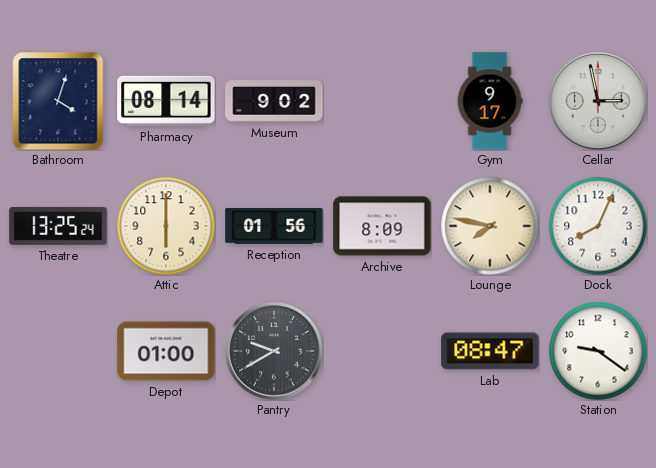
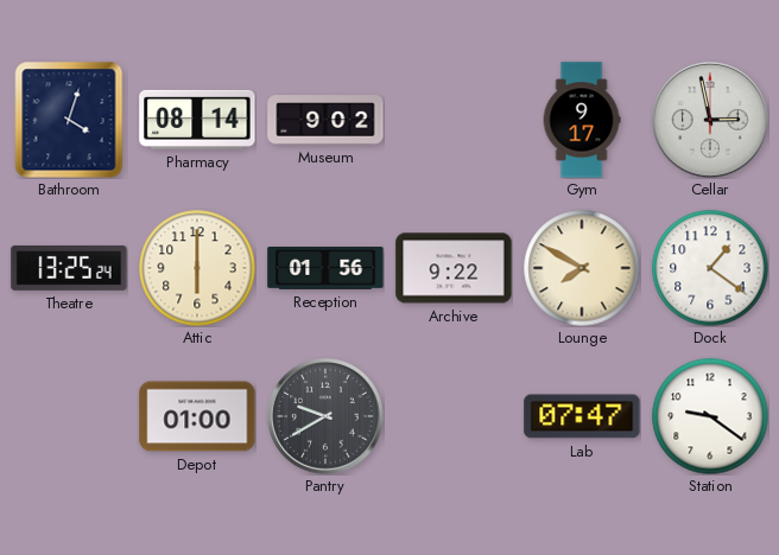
Archive: 8:09 -> 9:22
Lounge: 7:47 -> 7:50
Dock: 8:04 -> 1:21
Lab: 08:47 -> 07:47
